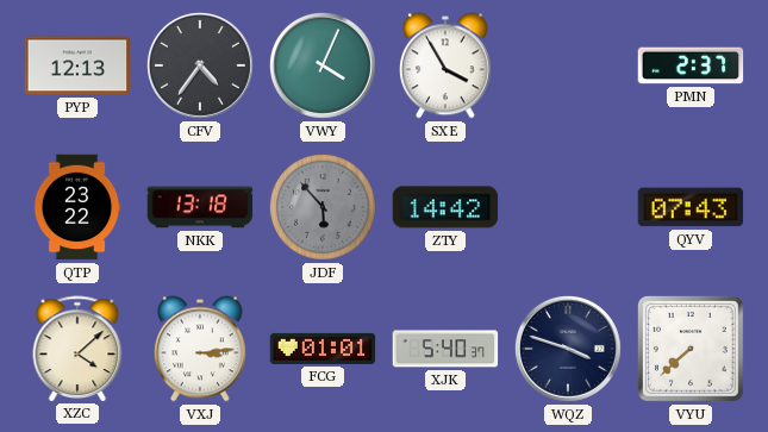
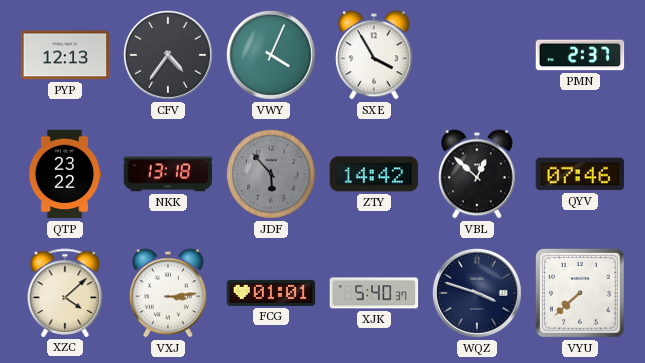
VBL: none -> 12:52
QYV: 07:43 -> 07:46
